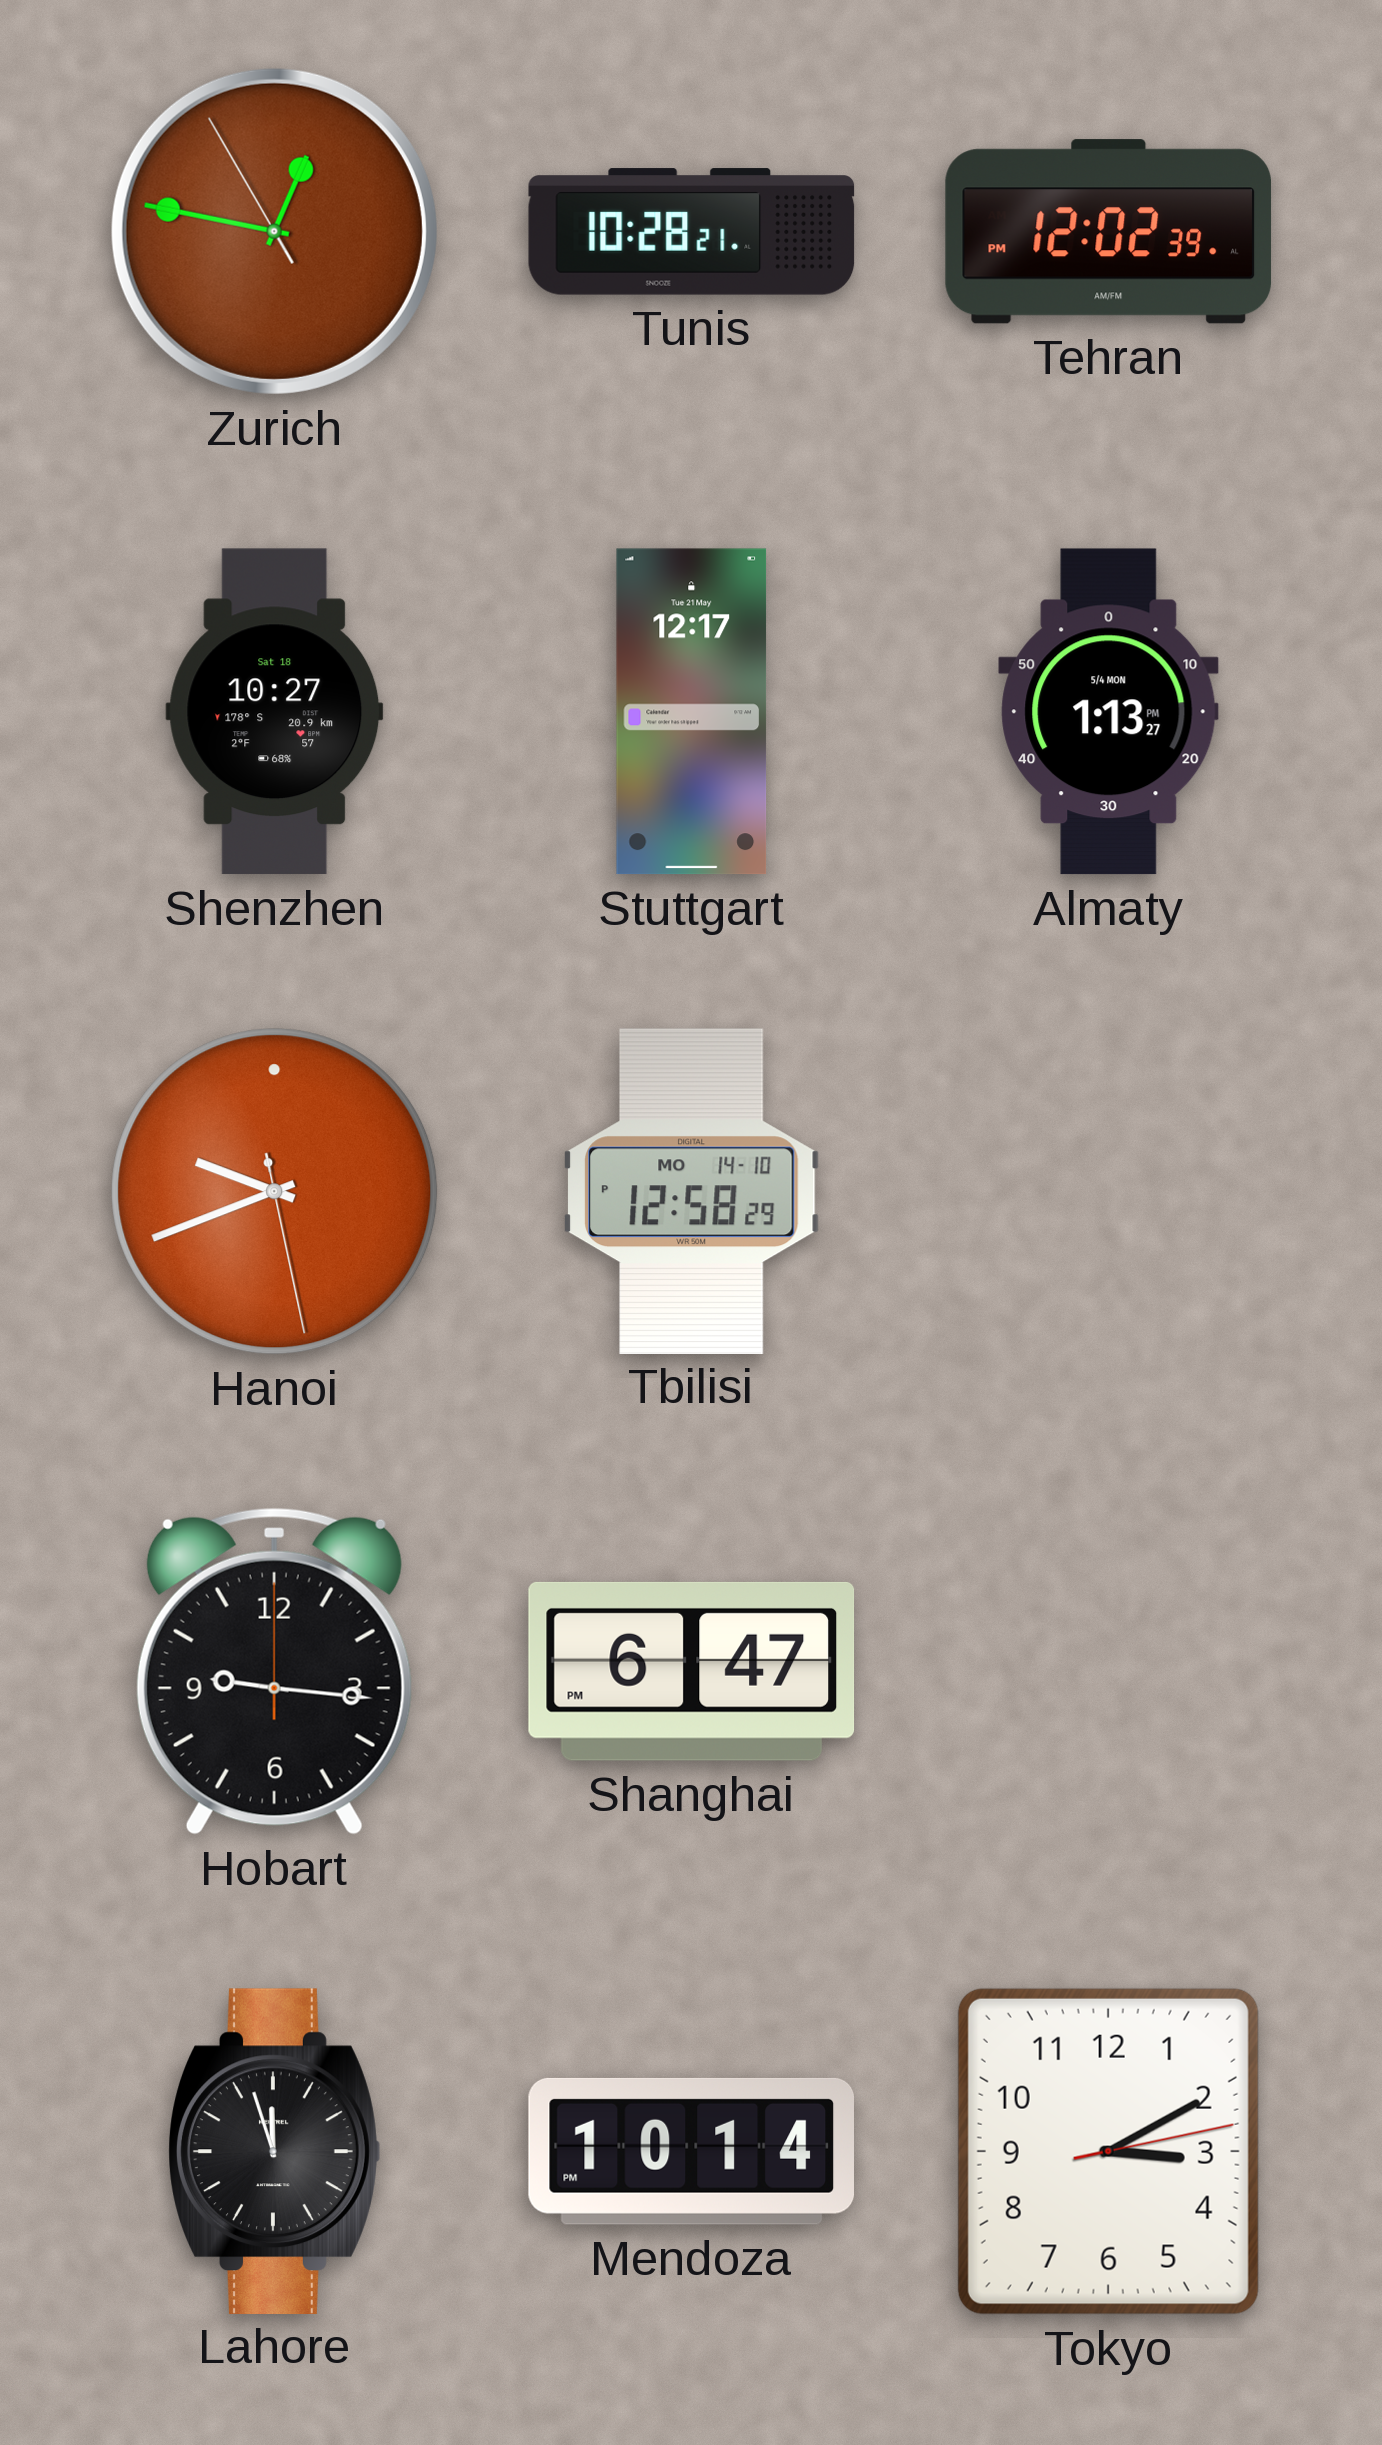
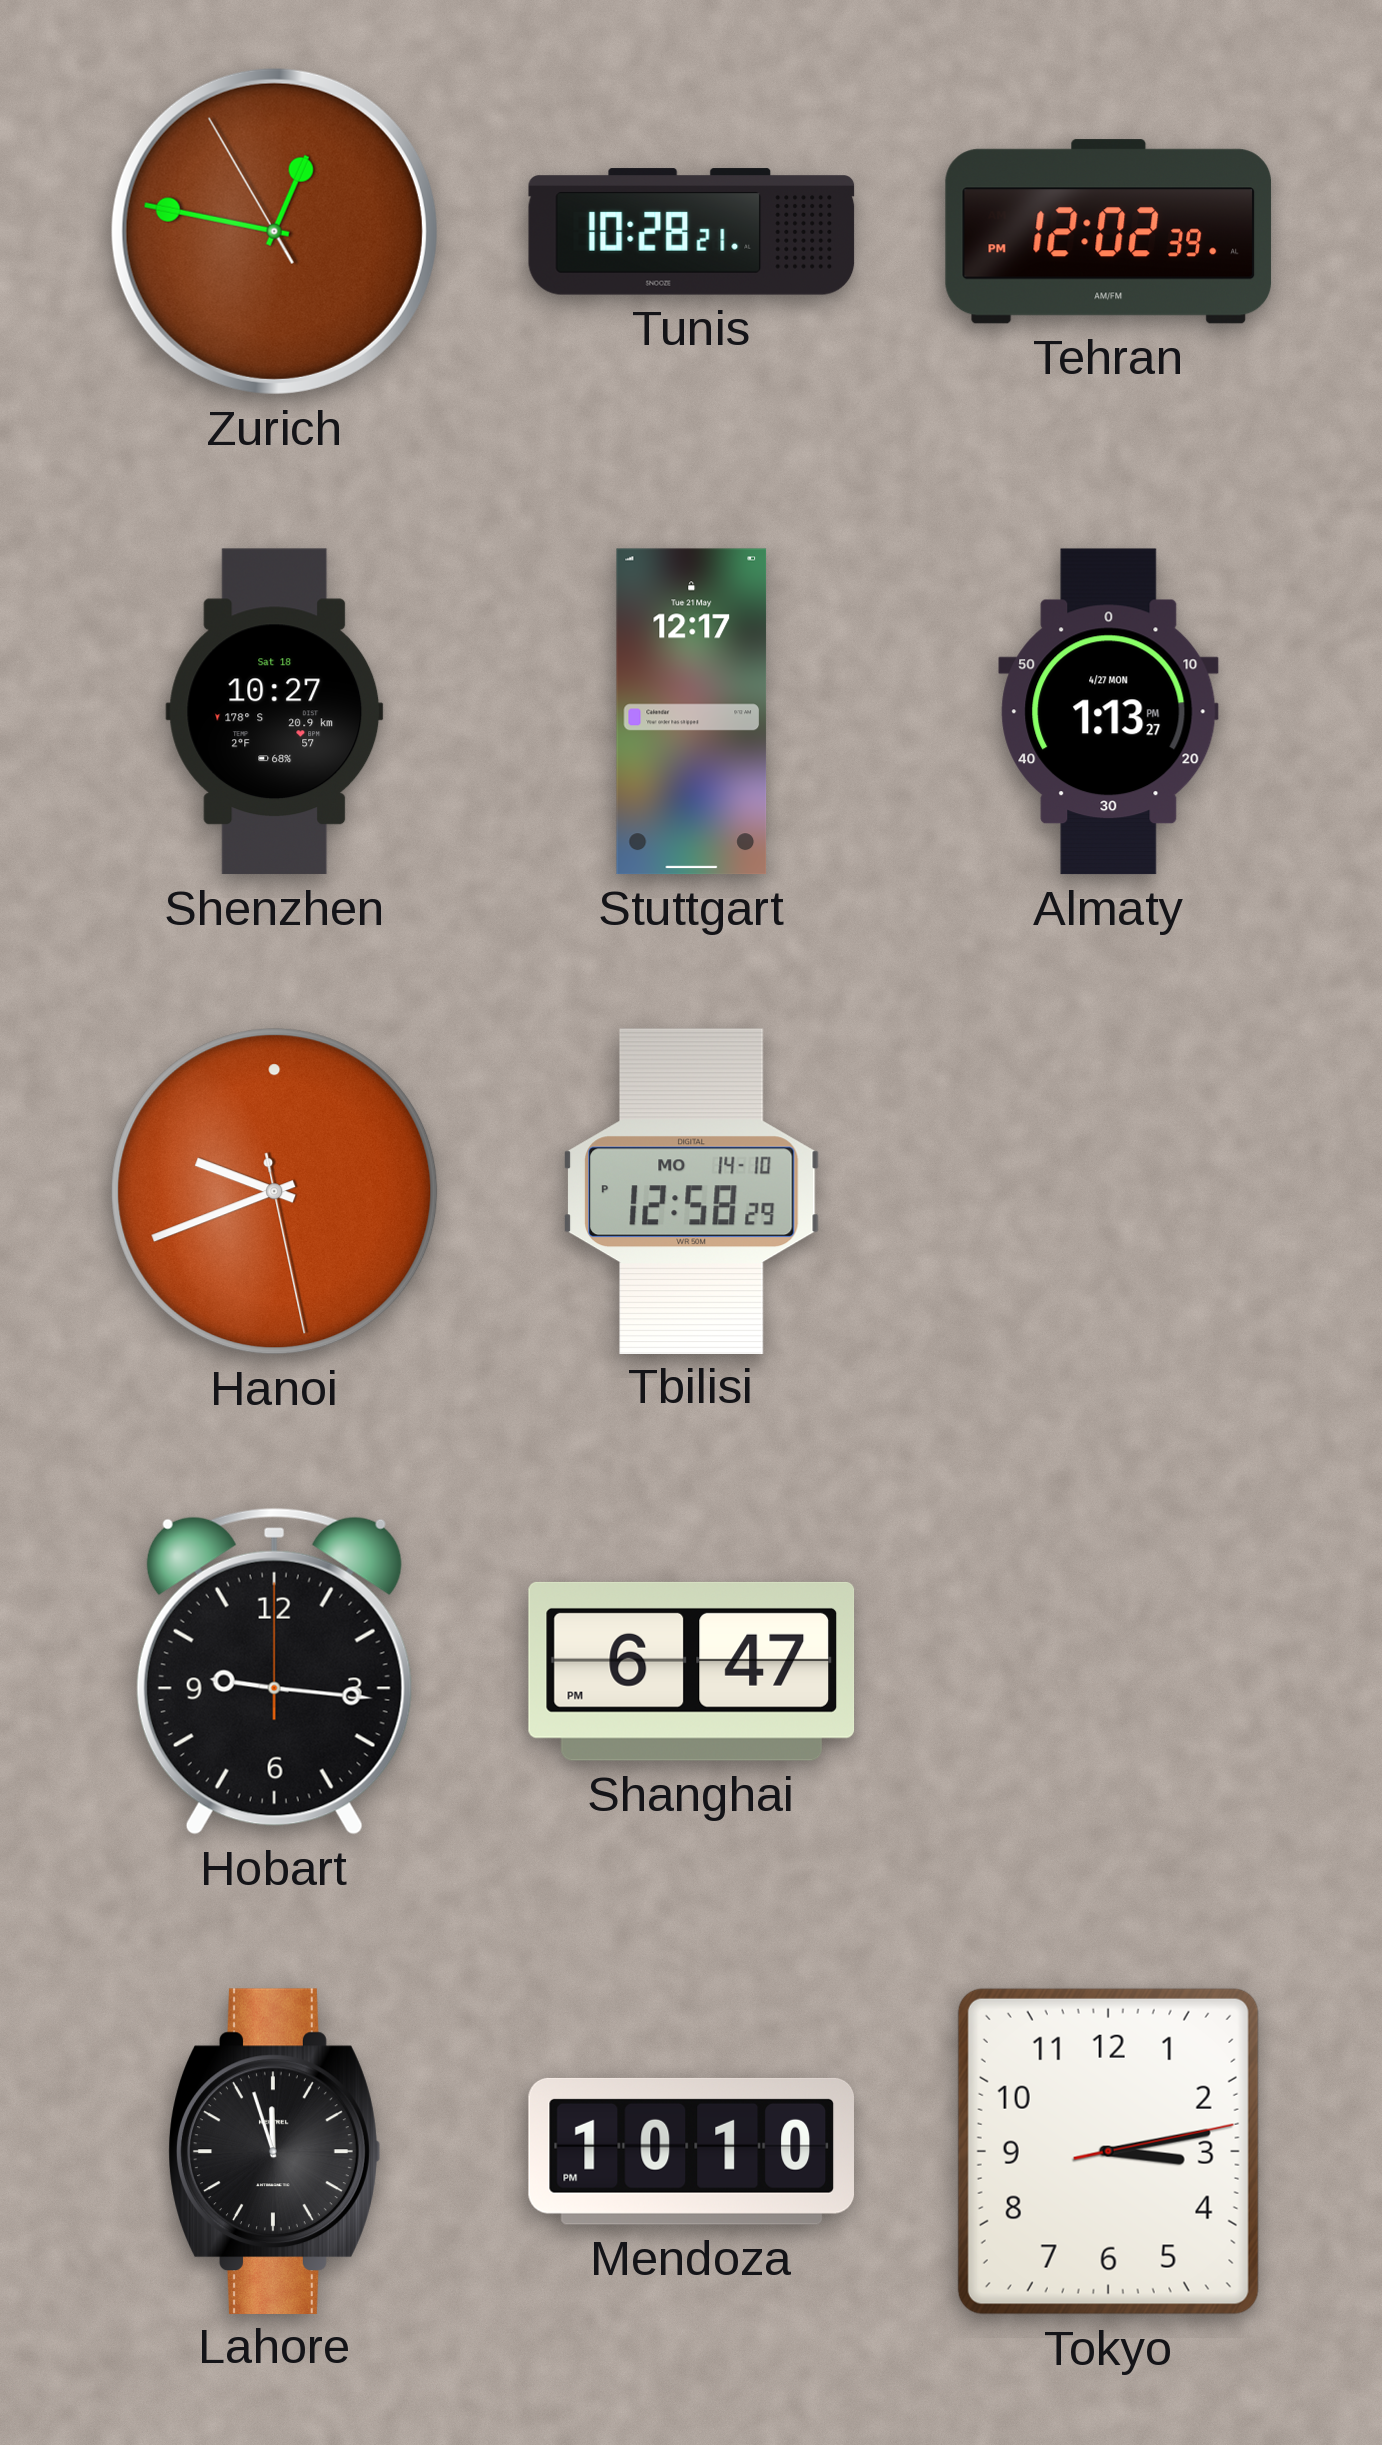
Almaty date: 5/4 MON -> 4/27 MON
Mendoza: 10:14 -> 10:10
Tokyo: 3:10 -> 3:13
